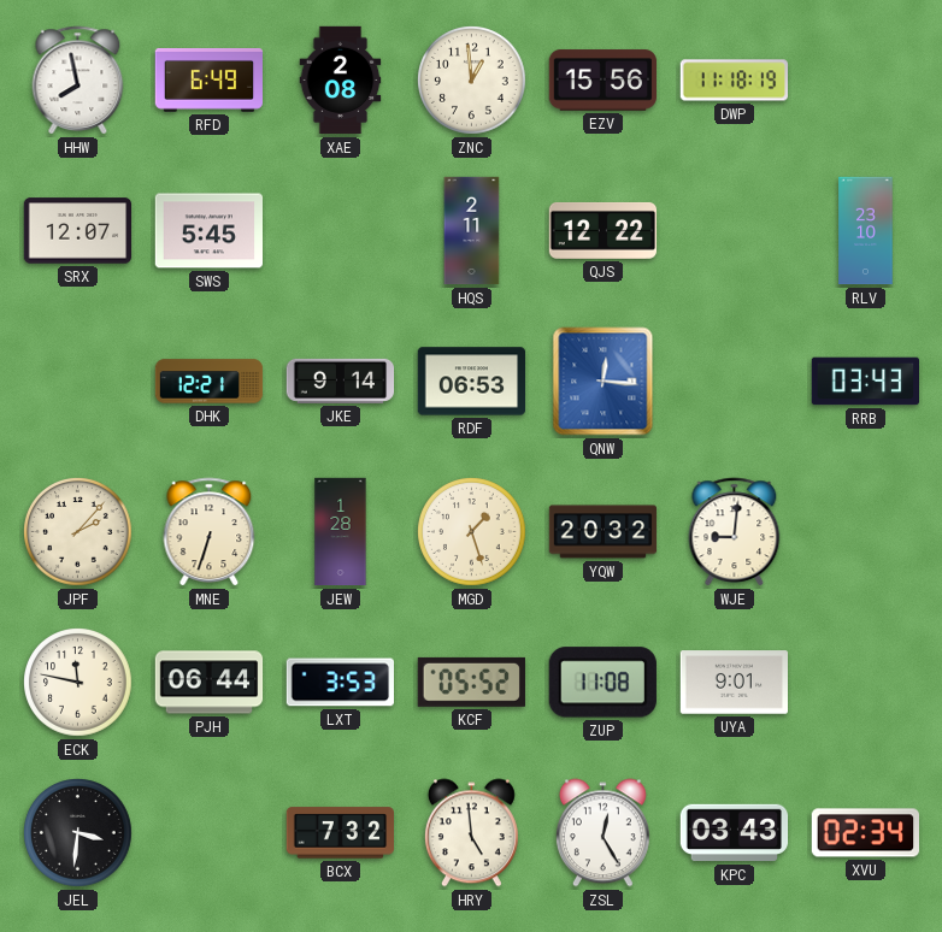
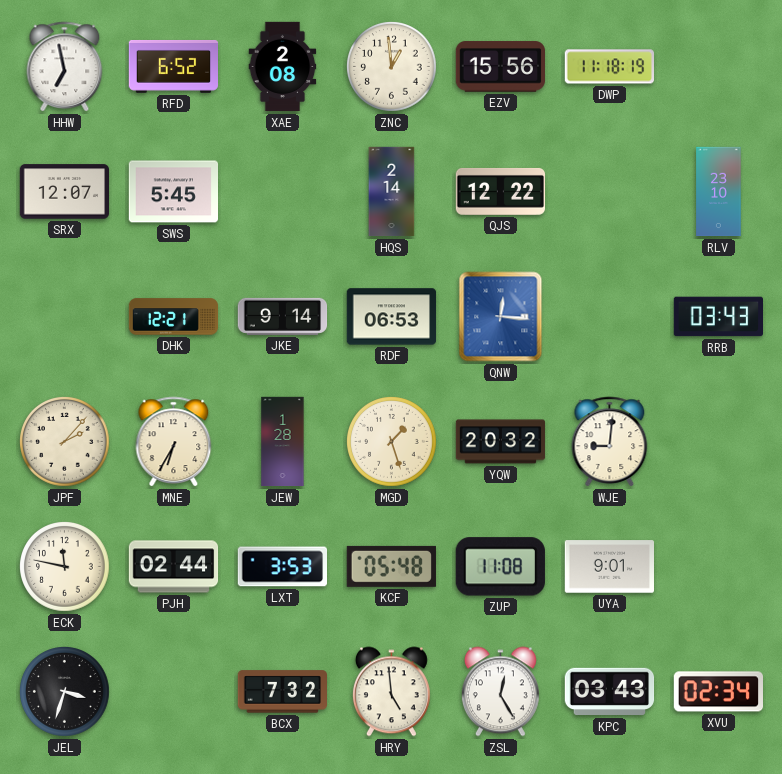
HHW: 7:58 -> 6:58
RFD: 6:49 -> 6:52
HQS: 2:11 -> 2:14
MNE: 6:33 -> 6:35
PJH: 06:44 -> 02:44
KCF: 05:52 -> 05:48
JEL: 3:31 -> 3:33
